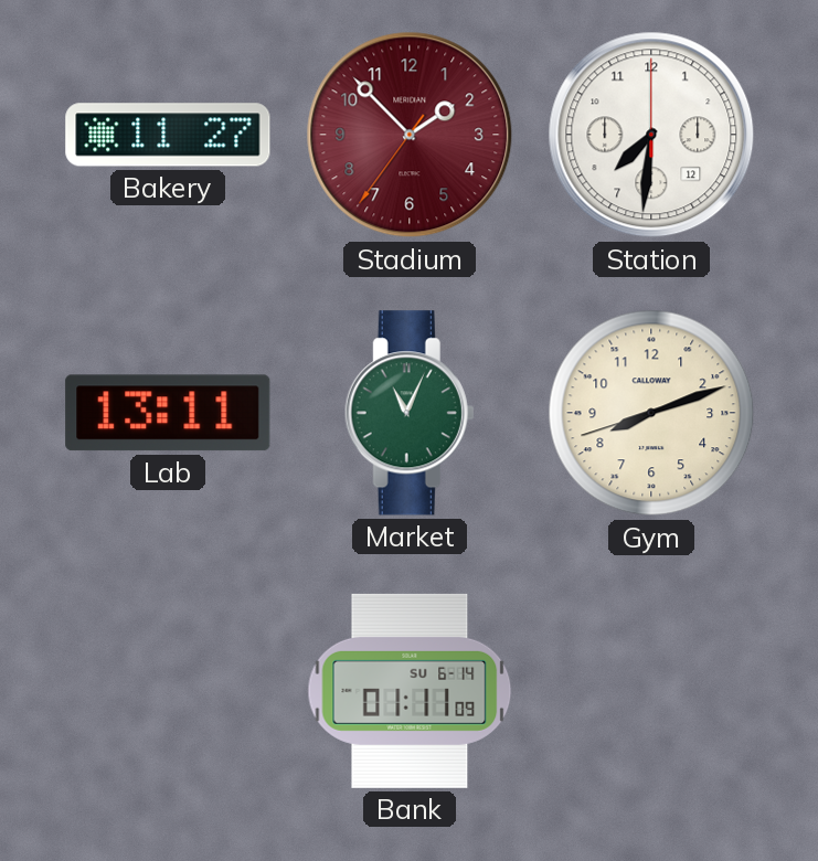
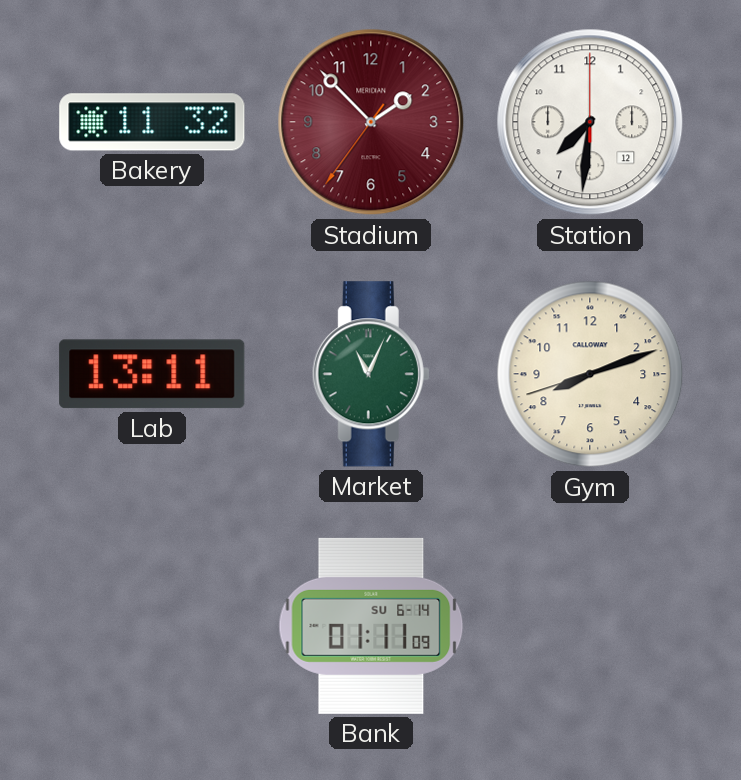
Bakery: 11:27 -> 11:32
